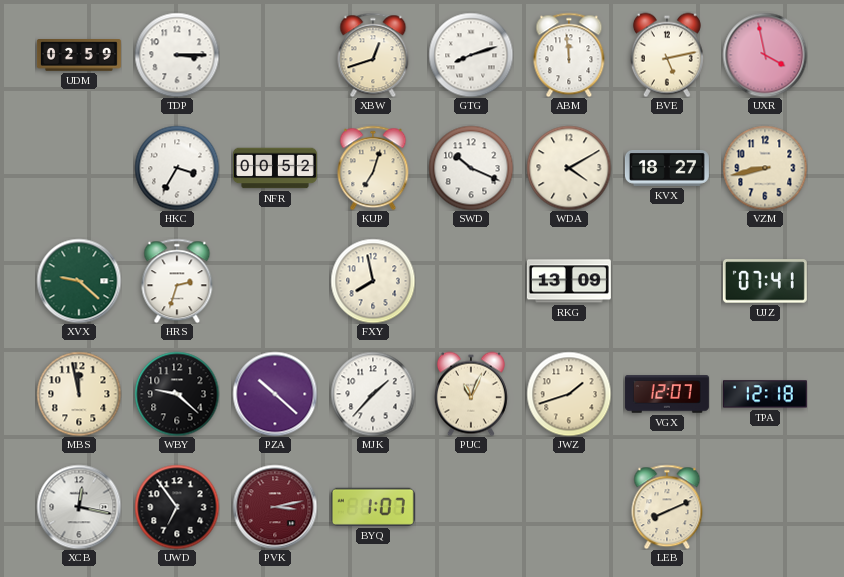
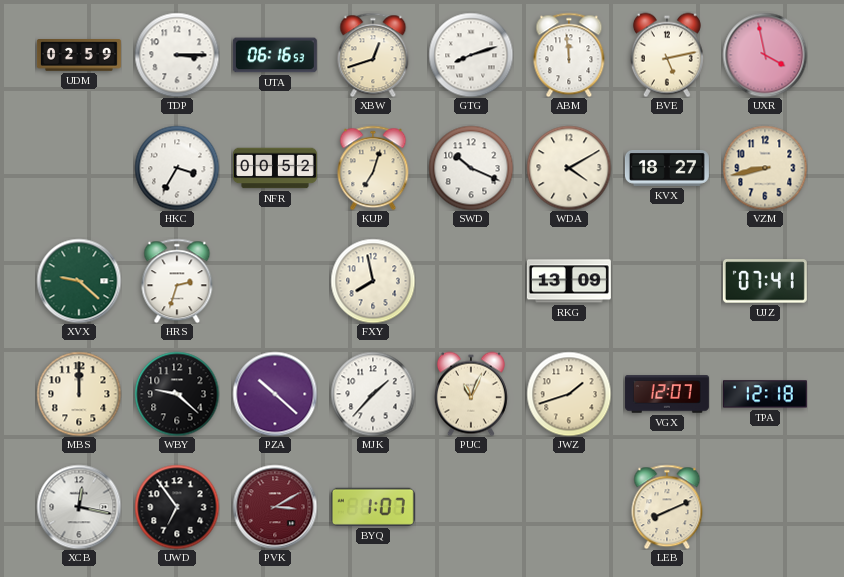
UTA: none -> 06:16
MBS: 11:58 -> 12:00
PVK: 3:13 -> 3:10
